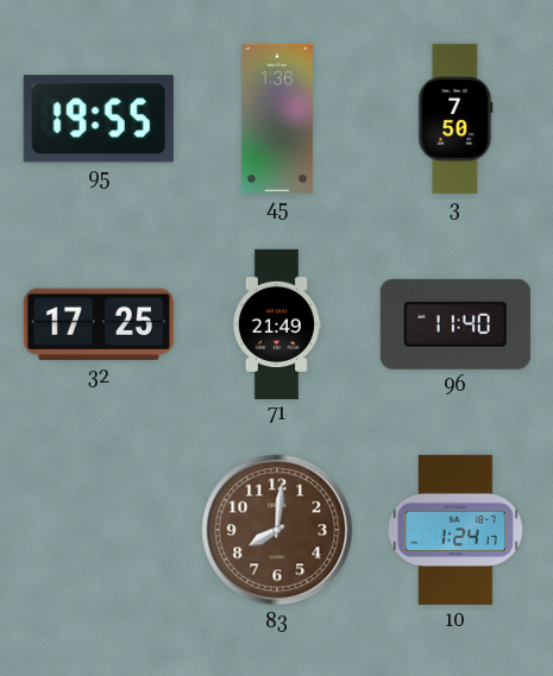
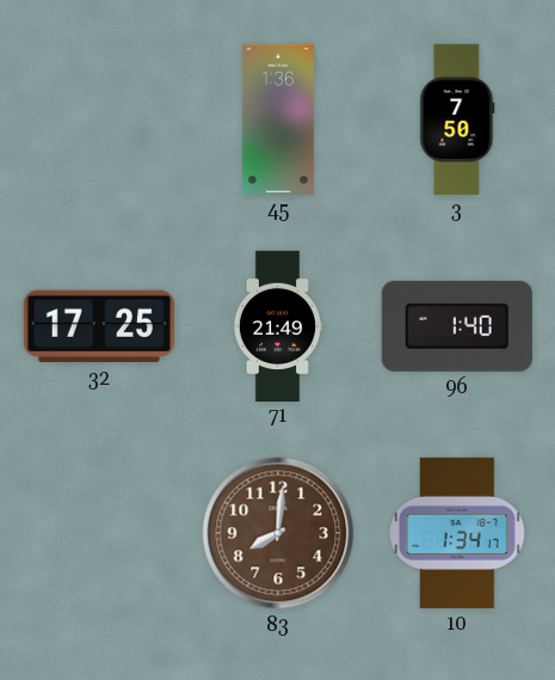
95: 19:55 -> none
96: 11:40 -> 1:40
10: 1:24 -> 1:34
